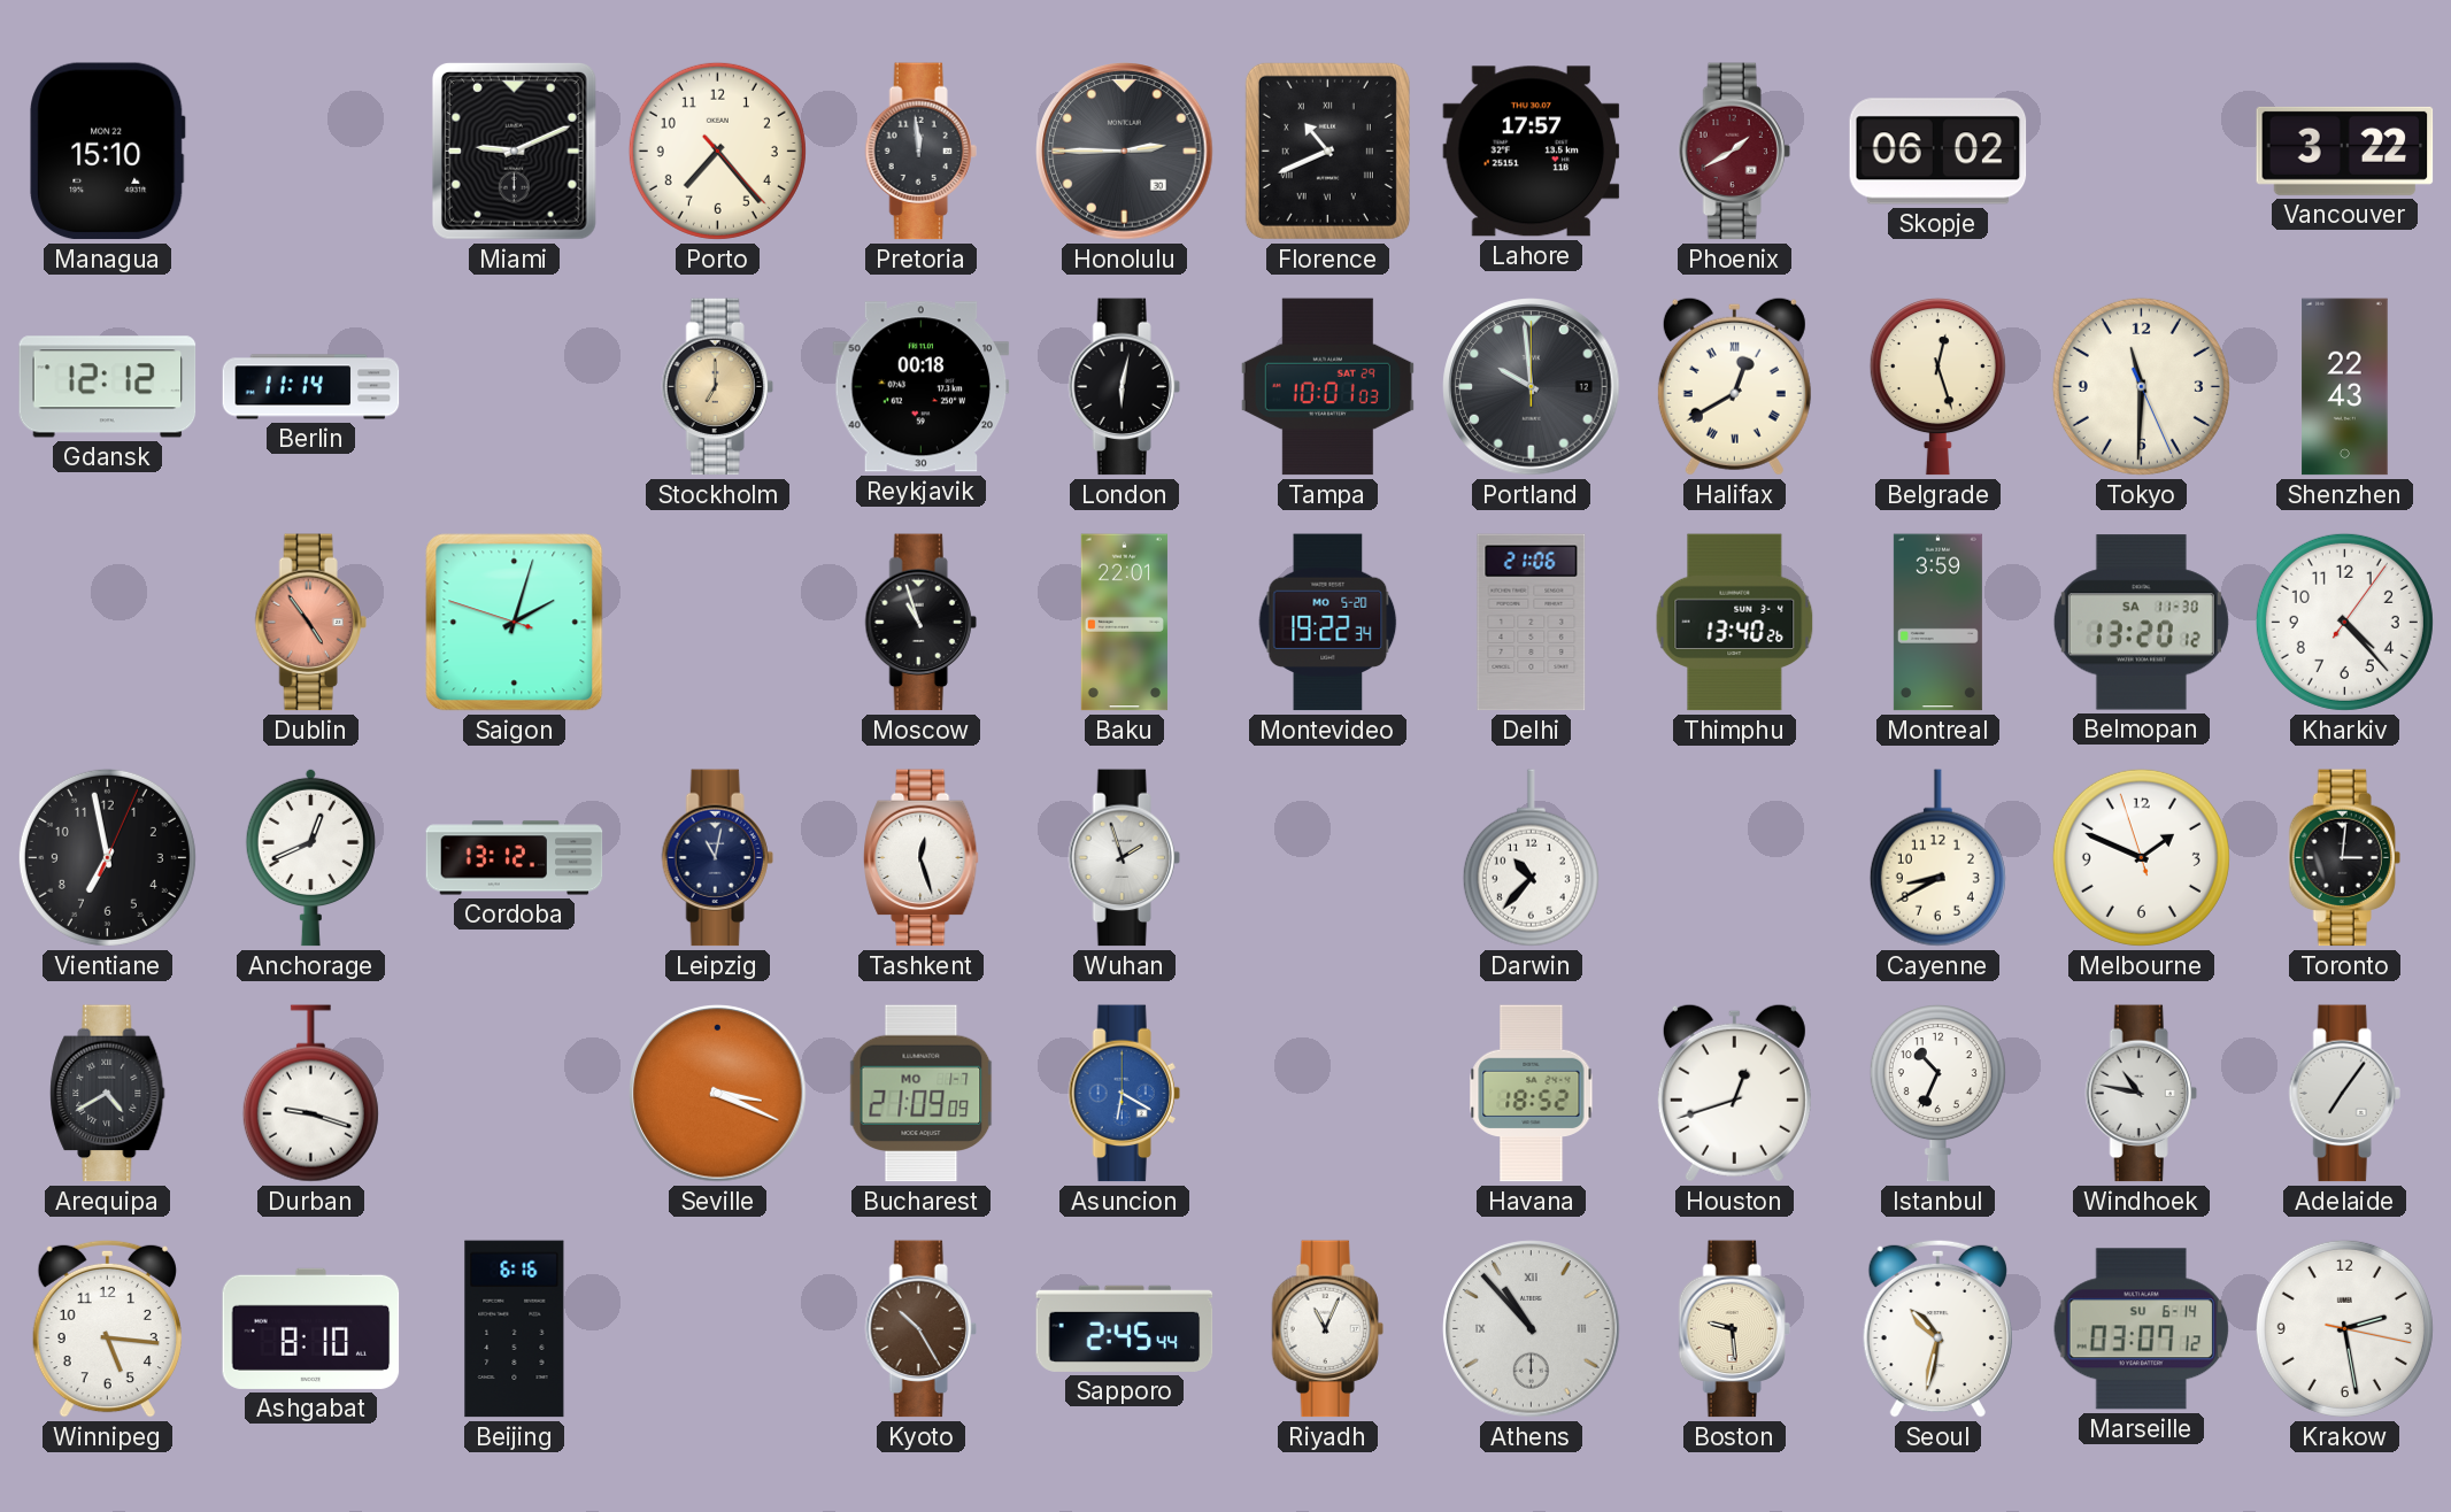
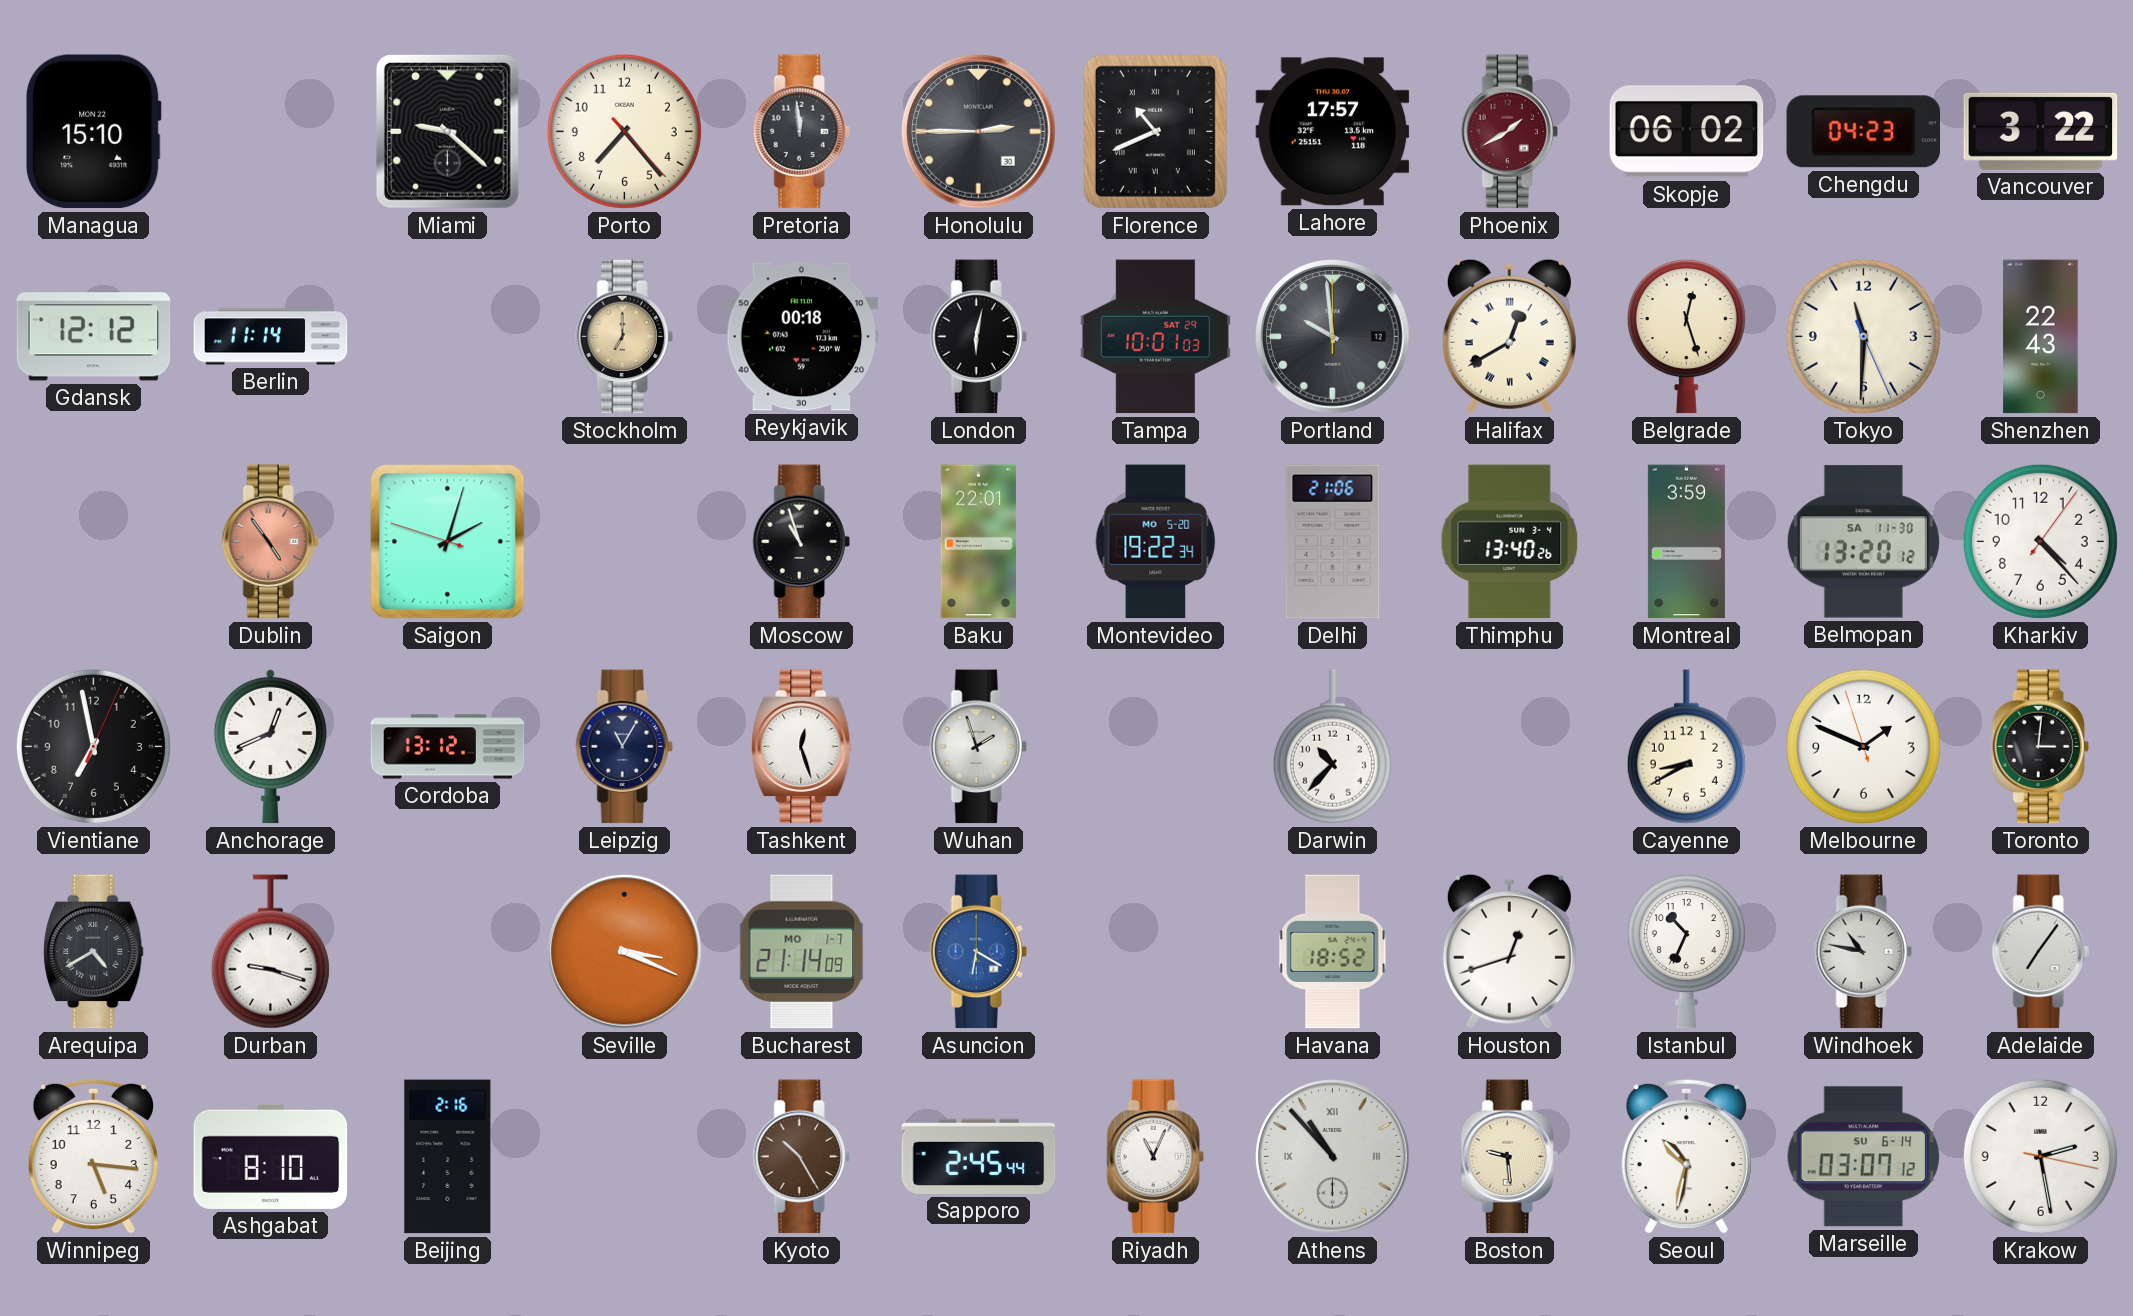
Miami: 9:11 -> 9:22
Chengdu: none -> 04:23
Leipzig: 11:02 -> 11:05
Bucharest: 21:09 -> 21:14
Beijing: 6:16 -> 2:16
